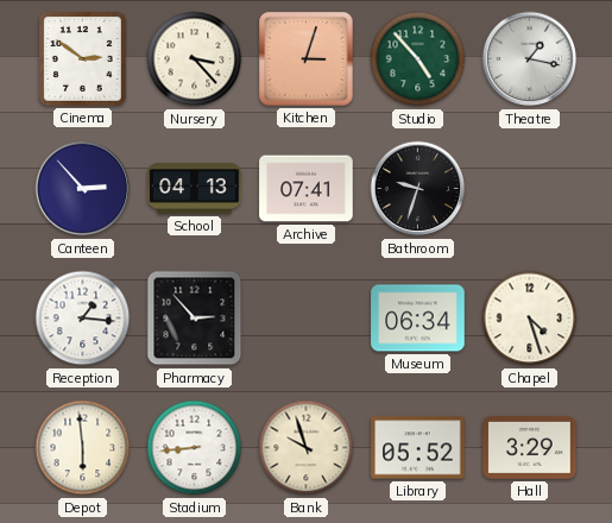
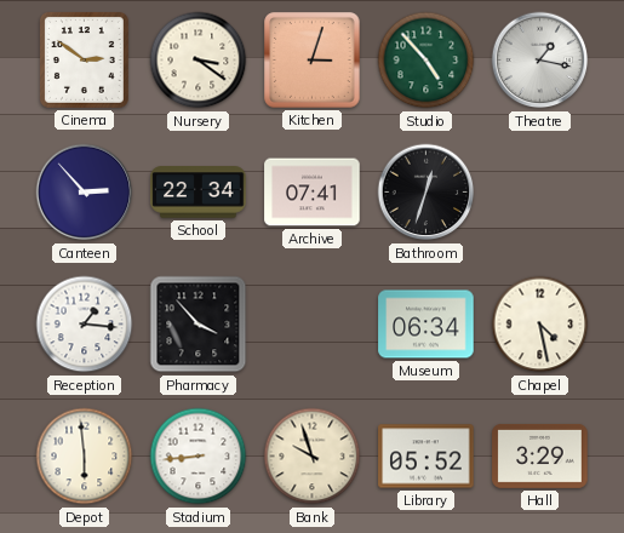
Nursery: 3:23 -> 3:21
School: 04:13 -> 22:34
Bathroom: 9:33 -> 12:33
Pharmacy: 2:53 -> 3:53
Chapel: 4:27 -> 4:28
